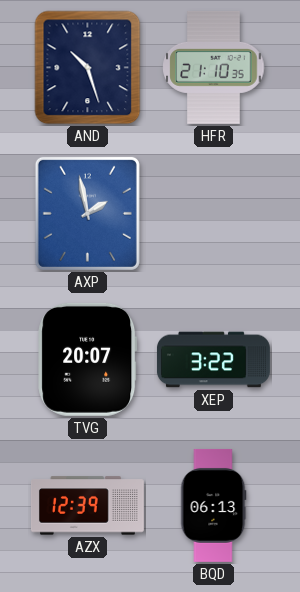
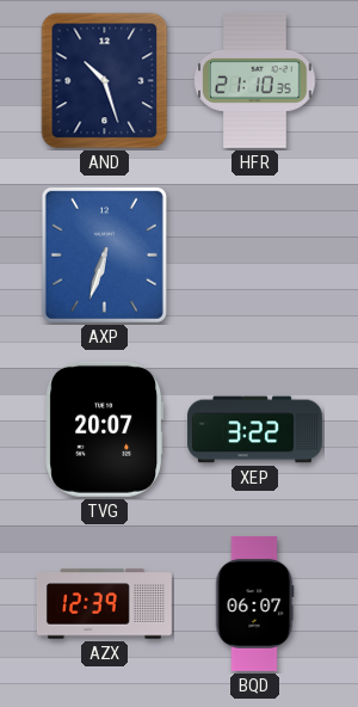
AXP: 1:58 -> 6:33
BQD: 06:13 -> 06:07
